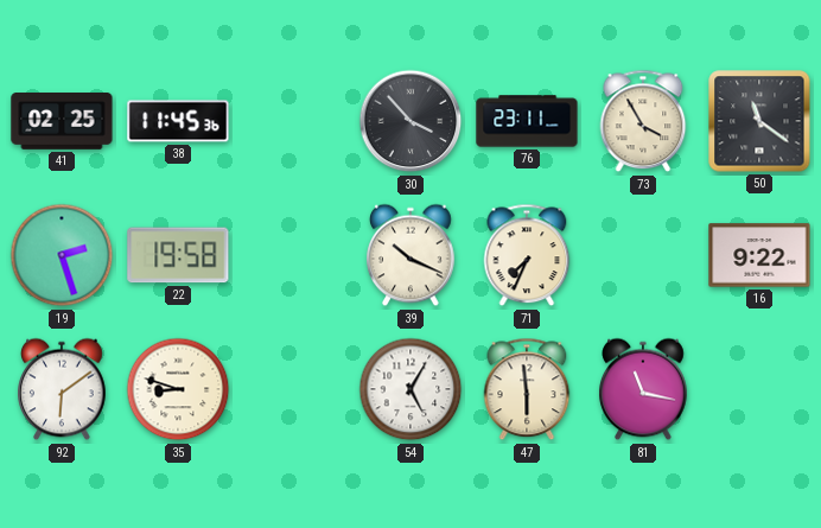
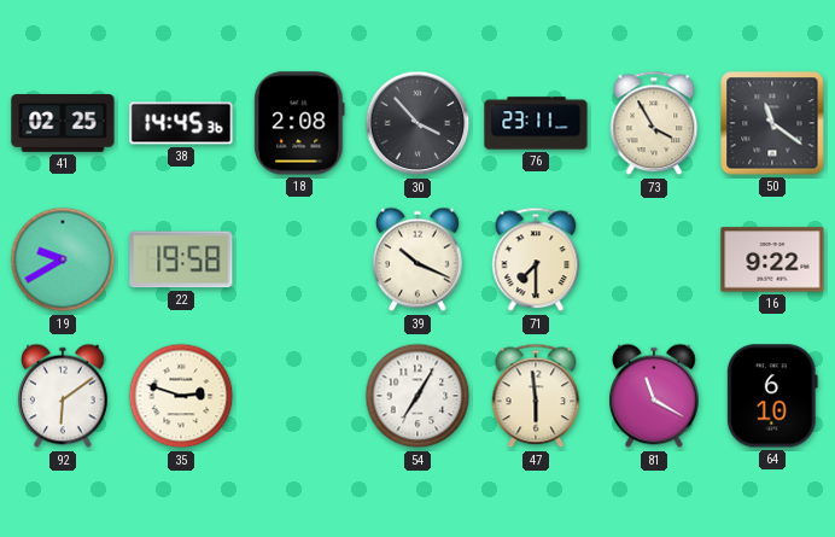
38: 11:45 -> 14:45
18: none -> 2:08
19: 2:27 -> 9:40
71: 7:34 -> 7:30
35: 8:48 -> 2:48
54: 5:05 -> 7:05
81: 11:17 -> 11:20
64: none -> 6:10
